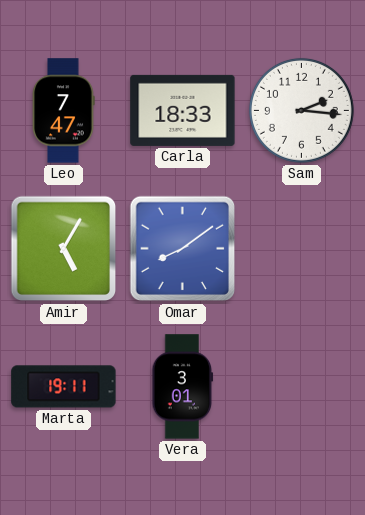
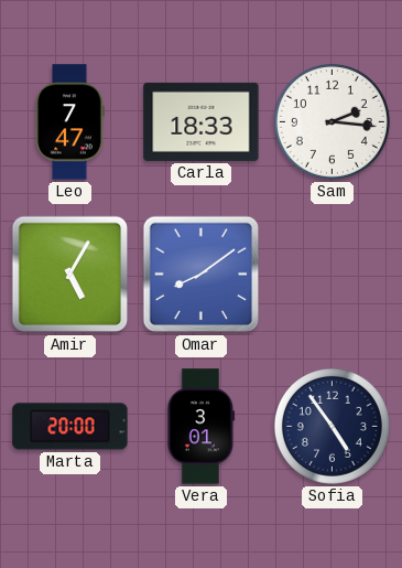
Marta: 19:11 -> 20:00
Sofia: none -> 4:54
